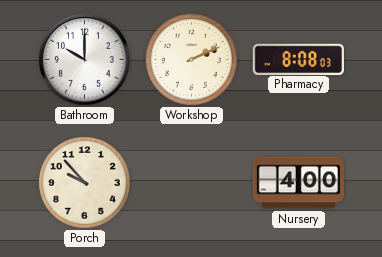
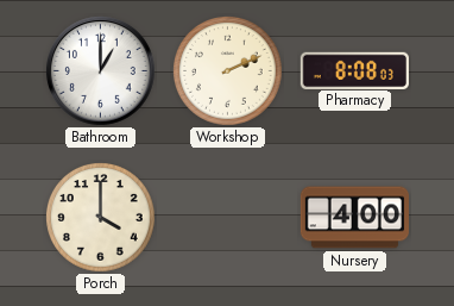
Bathroom: 10:00 -> 1:00
Porch: 9:53 -> 4:00
